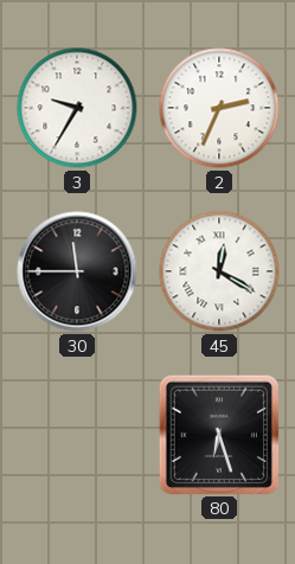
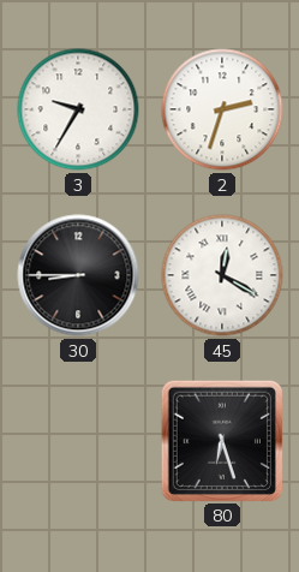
2: 2:34 -> 2:33
30: 11:45 -> 8:45
